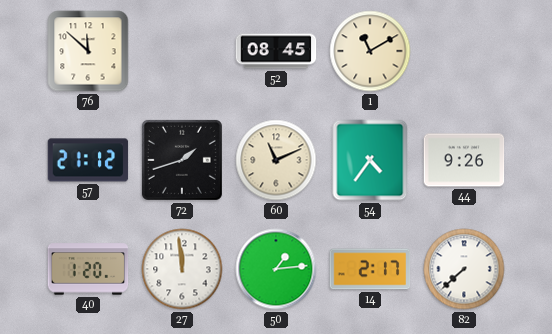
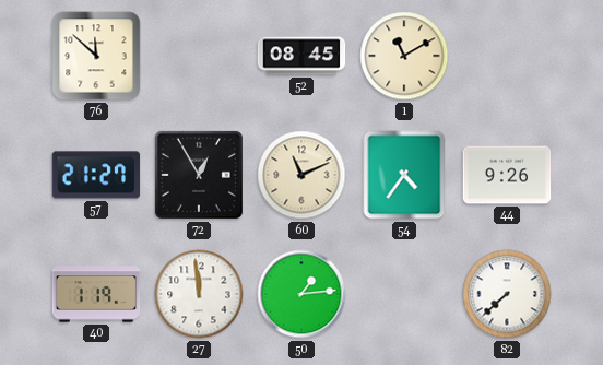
57: 21:12 -> 21:27
72: 1:42 -> 12:55
40: 1:20 -> 1:19
14: 2:17 -> none
